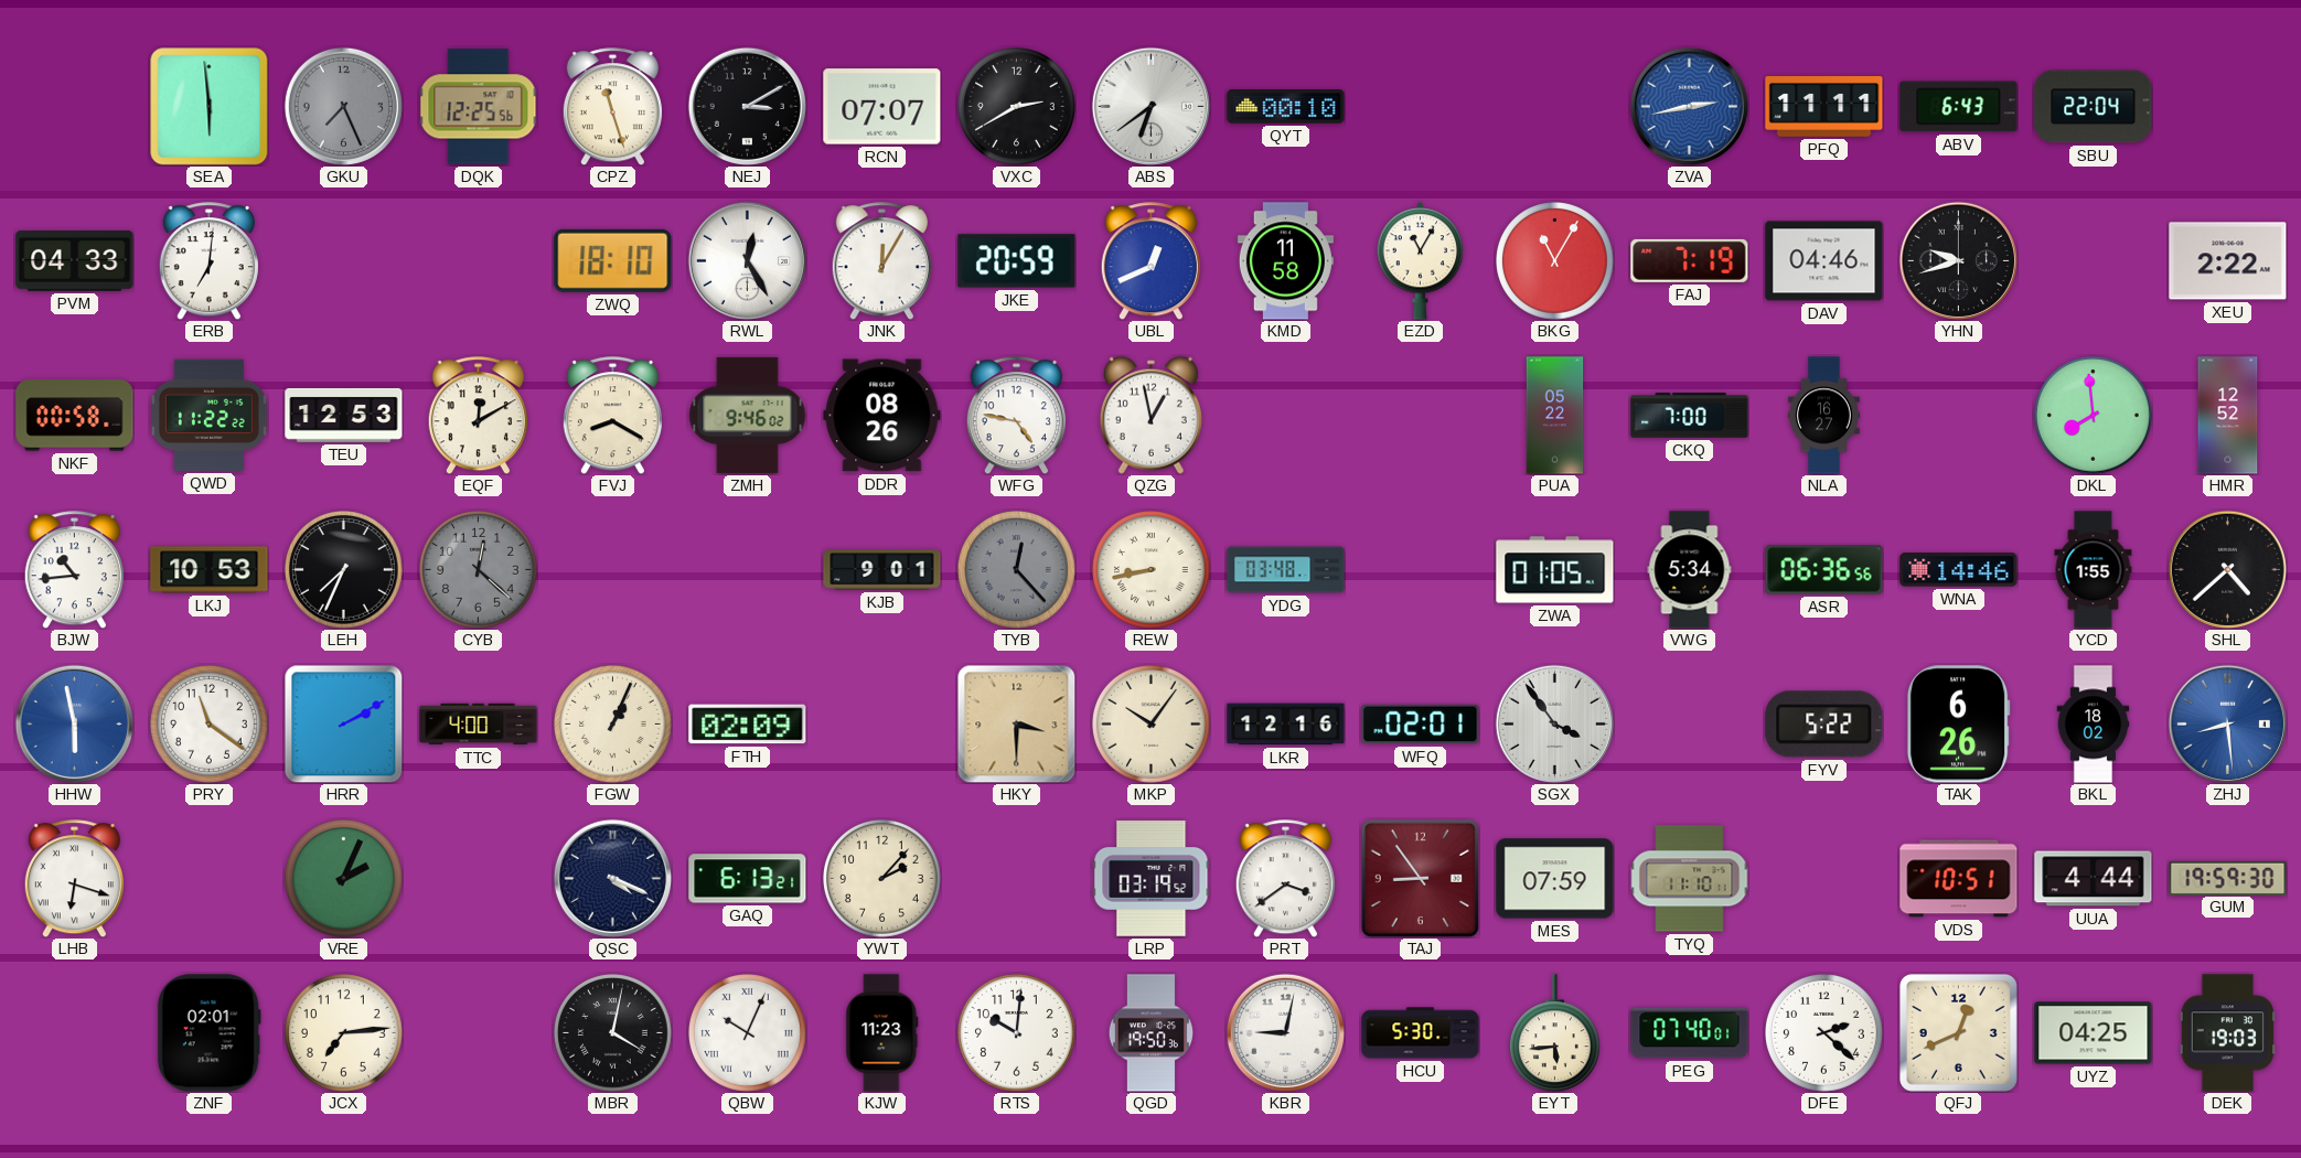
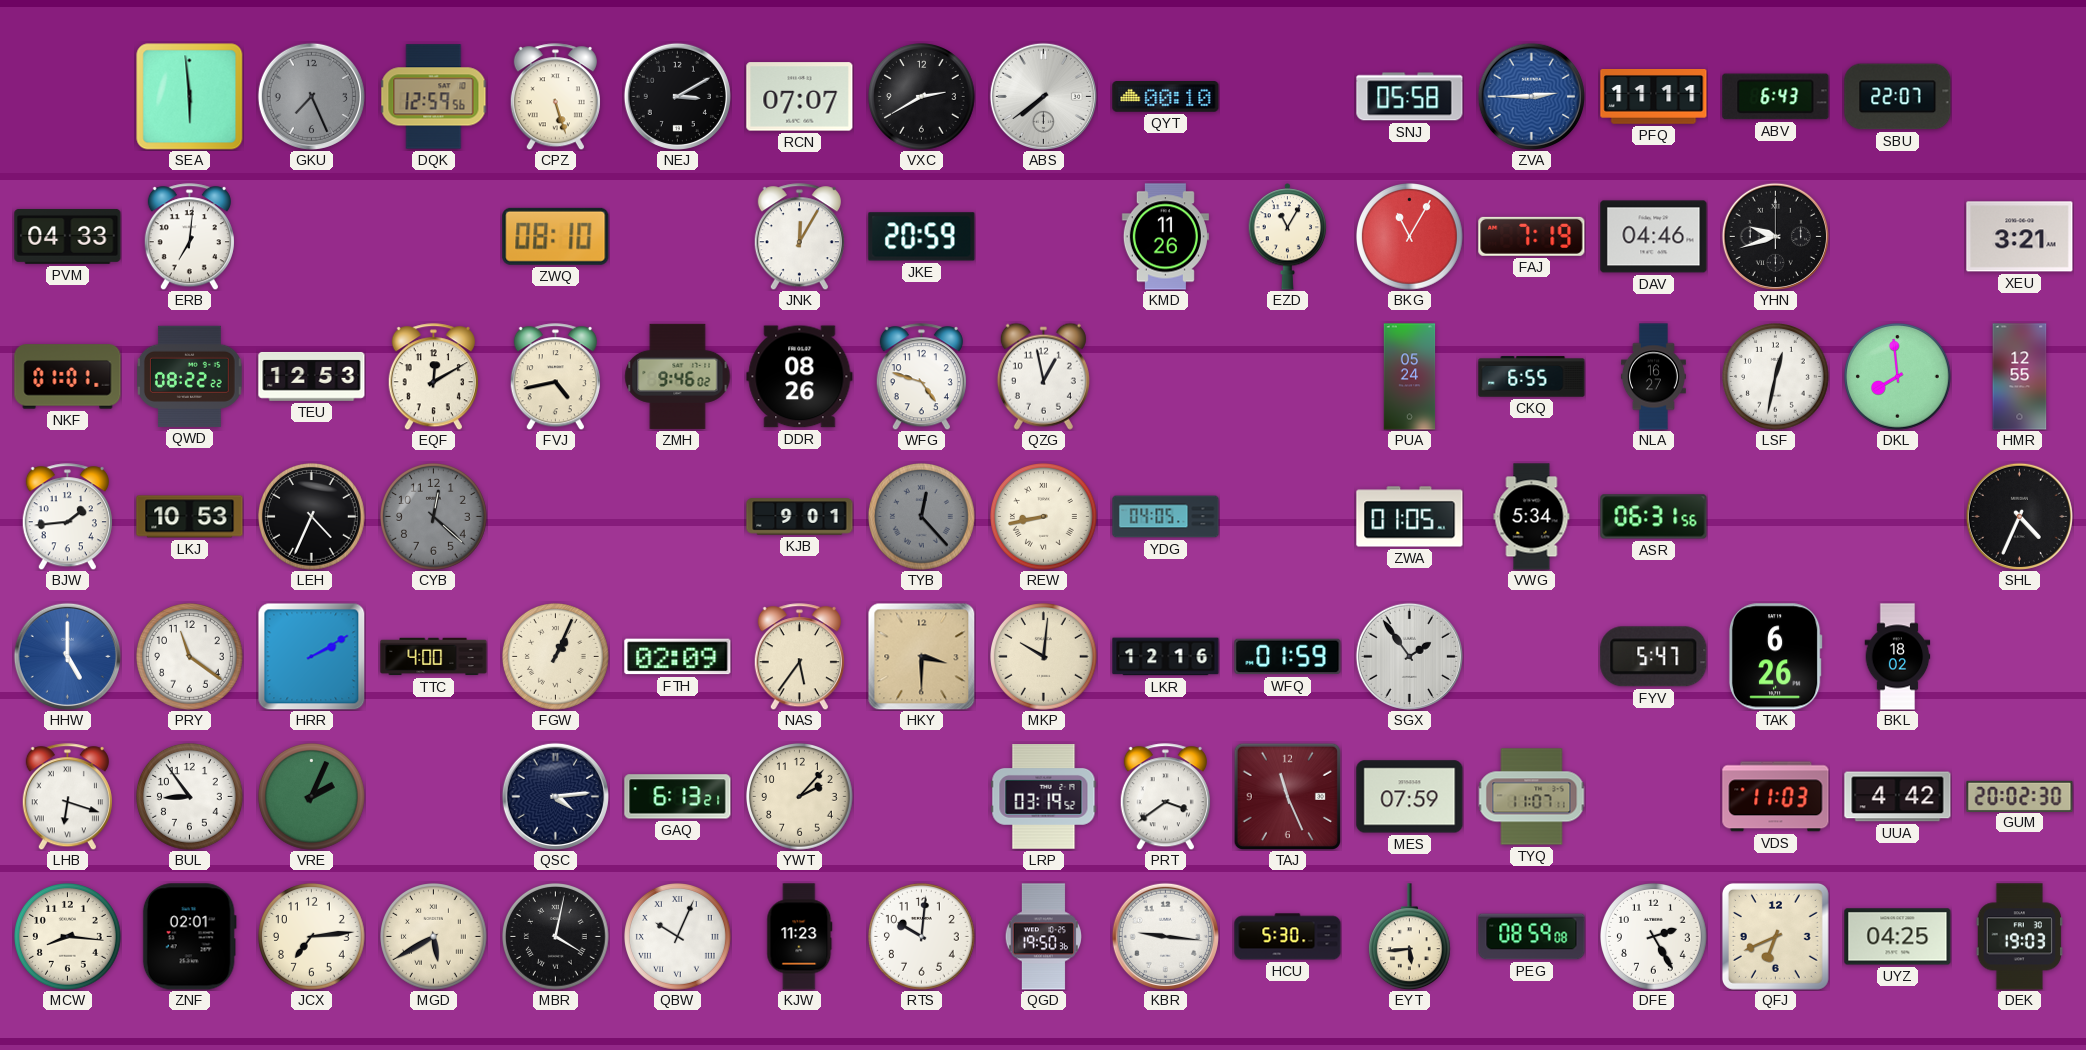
DQK: 12:25 -> 12:59
CPZ: 11:27 -> 5:27
ABS: 6:39 -> 7:39
SNJ: none -> 05:58
ZVA: 2:43 -> 2:45
SBU: 22:04 -> 22:07
ZWQ: 18:10 -> 08:10
RWL: 12:25 -> none
UBL: 12:41 -> none
KMD: 11:58 -> 11:26
XEU: 2:22 -> 3:21
NKF: 00:58 -> 01:01
QWD: 11:22 -> 08:22
FVJ: 8:20 -> 4:43
WFG: 4:47 -> 4:48
PUA: 05:22 -> 05:24
CKQ: 7:00 -> 6:55
LSF: none -> 12:32
HMR: 12:52 -> 12:55
BJW: 10:44 -> 1:44
LEH: 7:34 -> 4:34
YDG: 03:48 -> 04:05
ASR: 06:36 -> 06:31
WNA: 14:46 -> none
YCD: 1:55 -> none
SHL: 4:38 -> 4:34
HHW: 5:58 -> 5:00
NAS: none -> 5:36
MKP: 10:06 -> 10:01
WFQ: 02:01 -> 01:59
SGX: 3:54 -> 1:54
FYV: 5:22 -> 5:47
ZHJ: 8:29 -> none
BUL: none -> 8:54
QSC: 4:19 -> 4:14
TAJ: 8:54 -> 11:26
TYQ: 11:10 -> 11:07
VDS: 10:51 -> 11:03
UUA: 4:44 -> 4:42
GUM: 19:59 -> 20:02
MCW: none -> 8:16
MGD: none -> 5:40
KBR: 9:02 -> 9:16
PEG: 07:40 -> 08:59
DFE: 2:22 -> 2:25
QFJ: 12:41 -> 6:41
